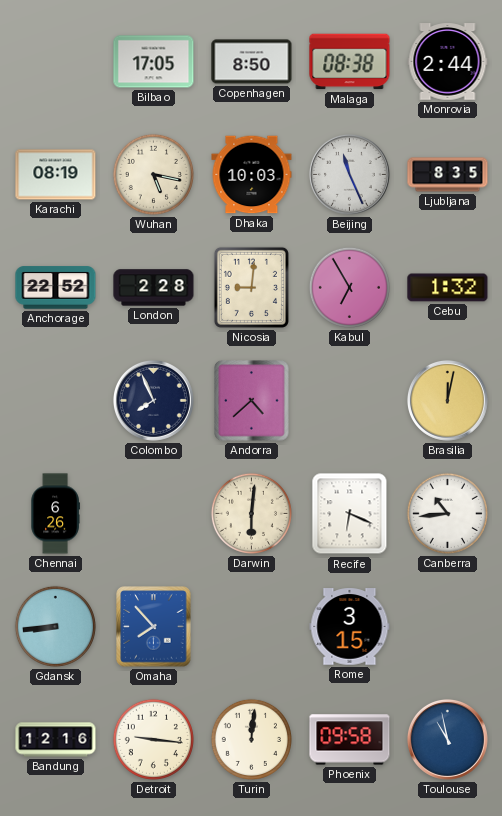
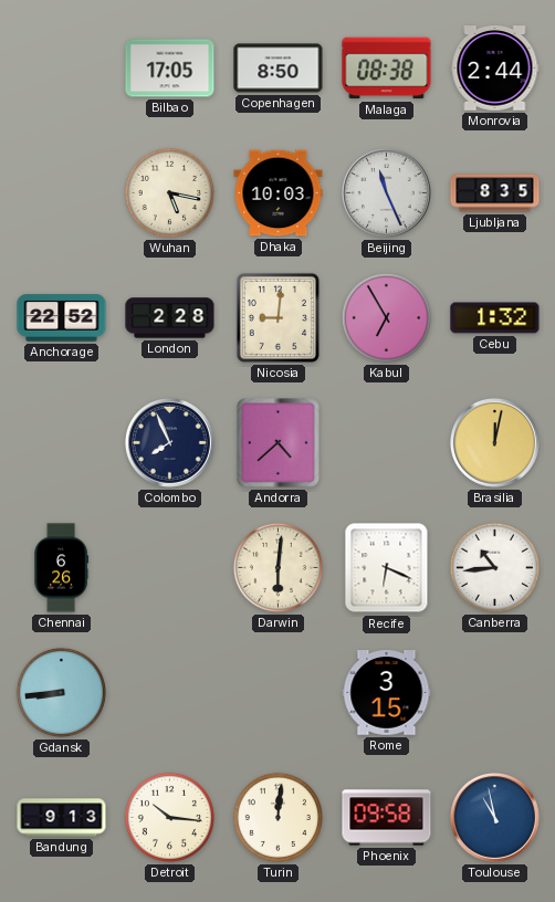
Karachi: 08:19 -> none
Omaha: 7:53 -> none
Bandung: 12:16 -> 9:13
Detroit: 9:16 -> 10:16
